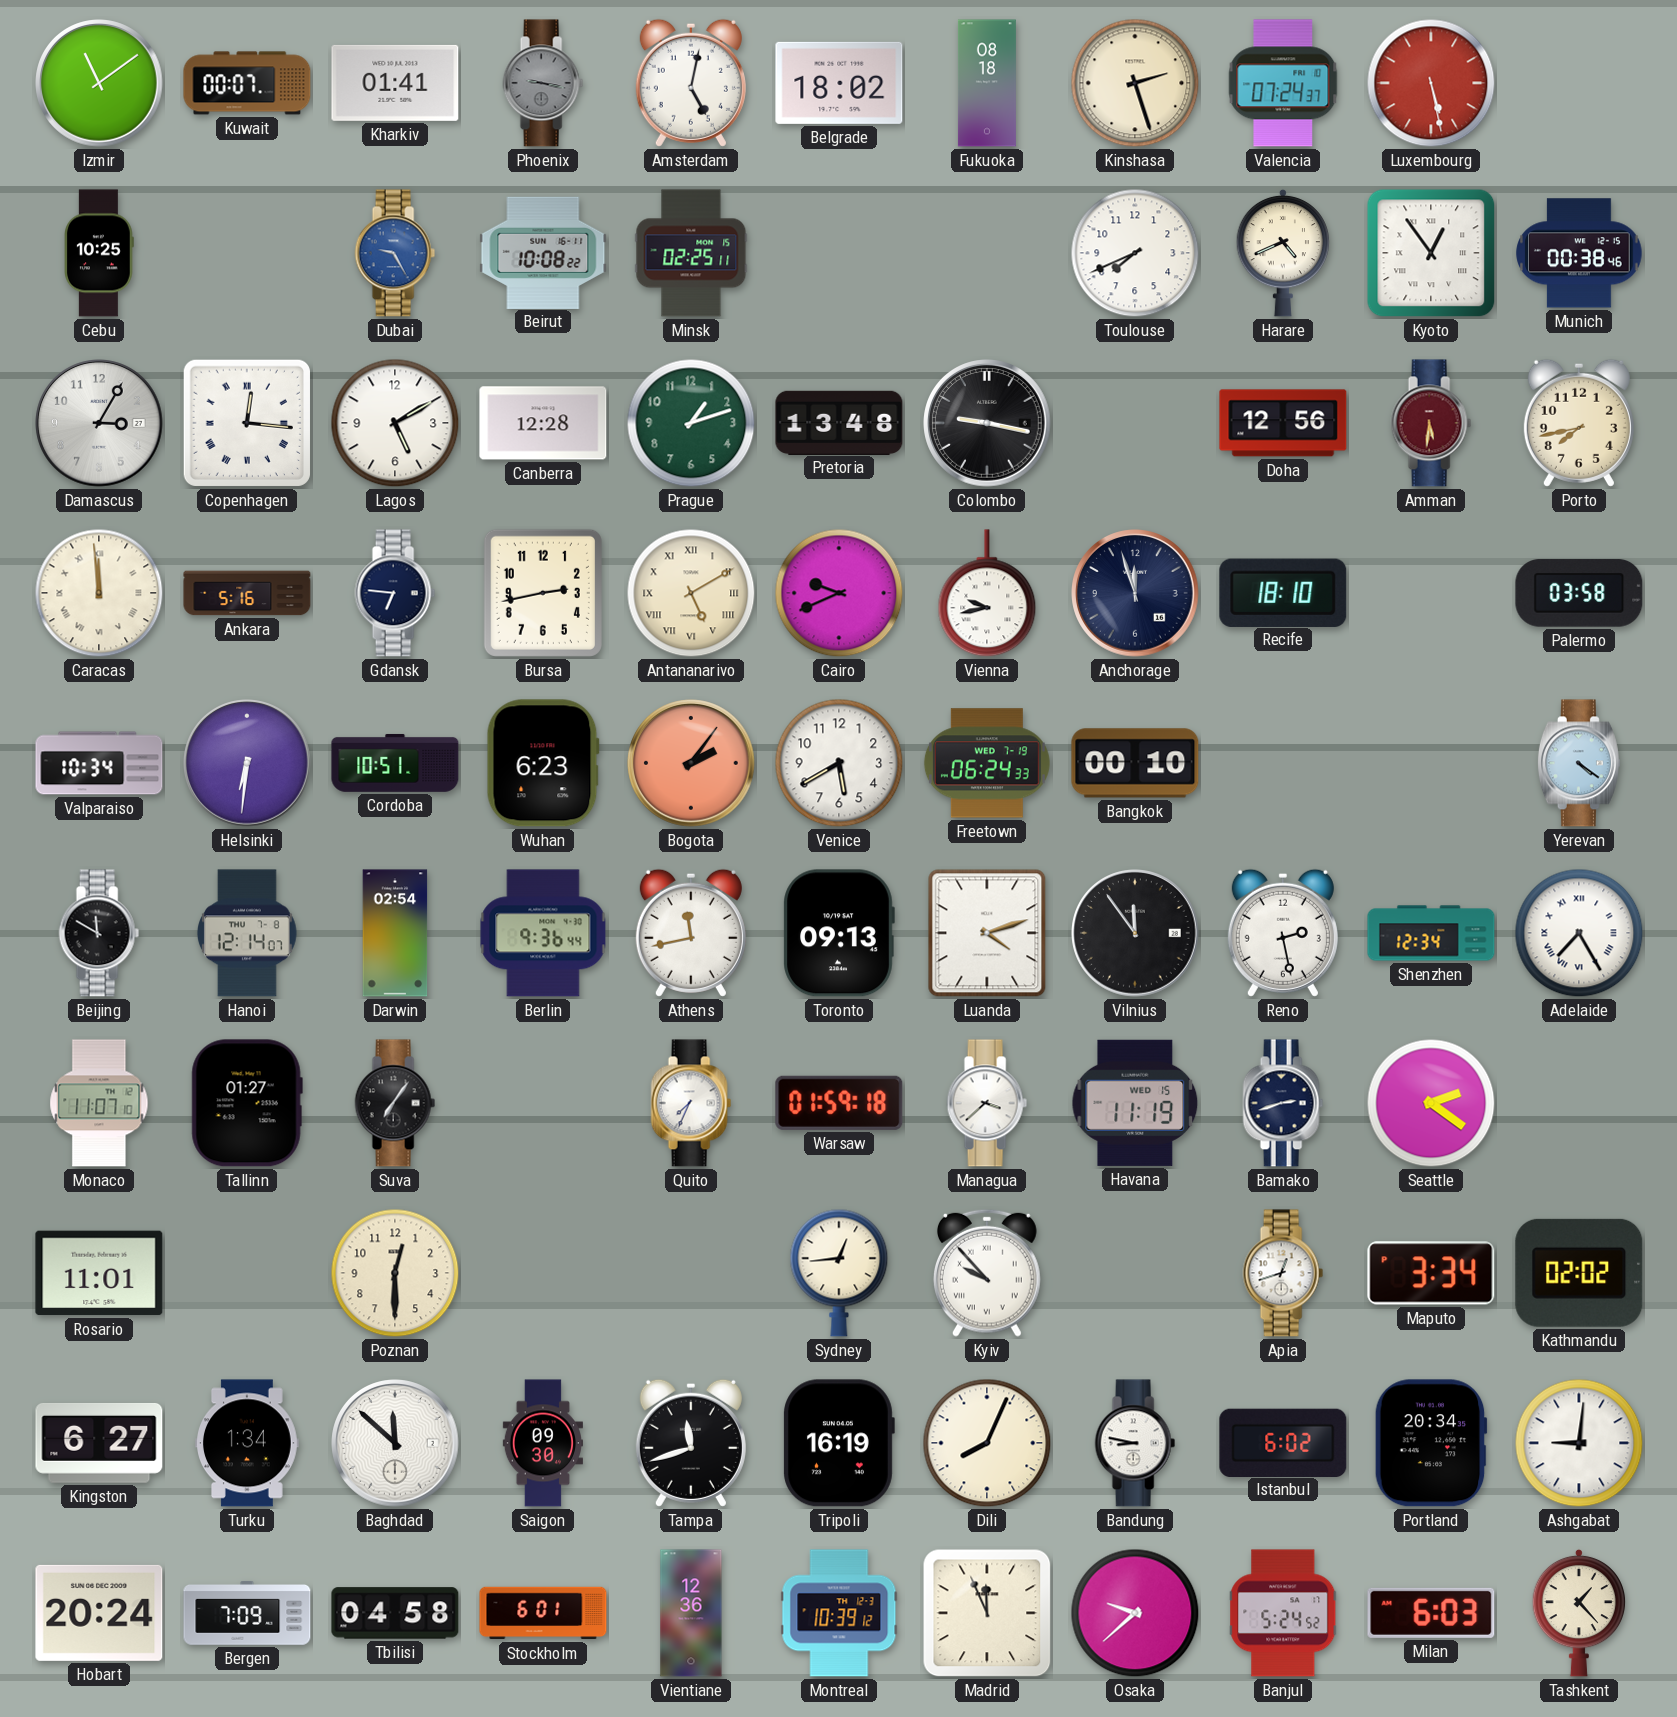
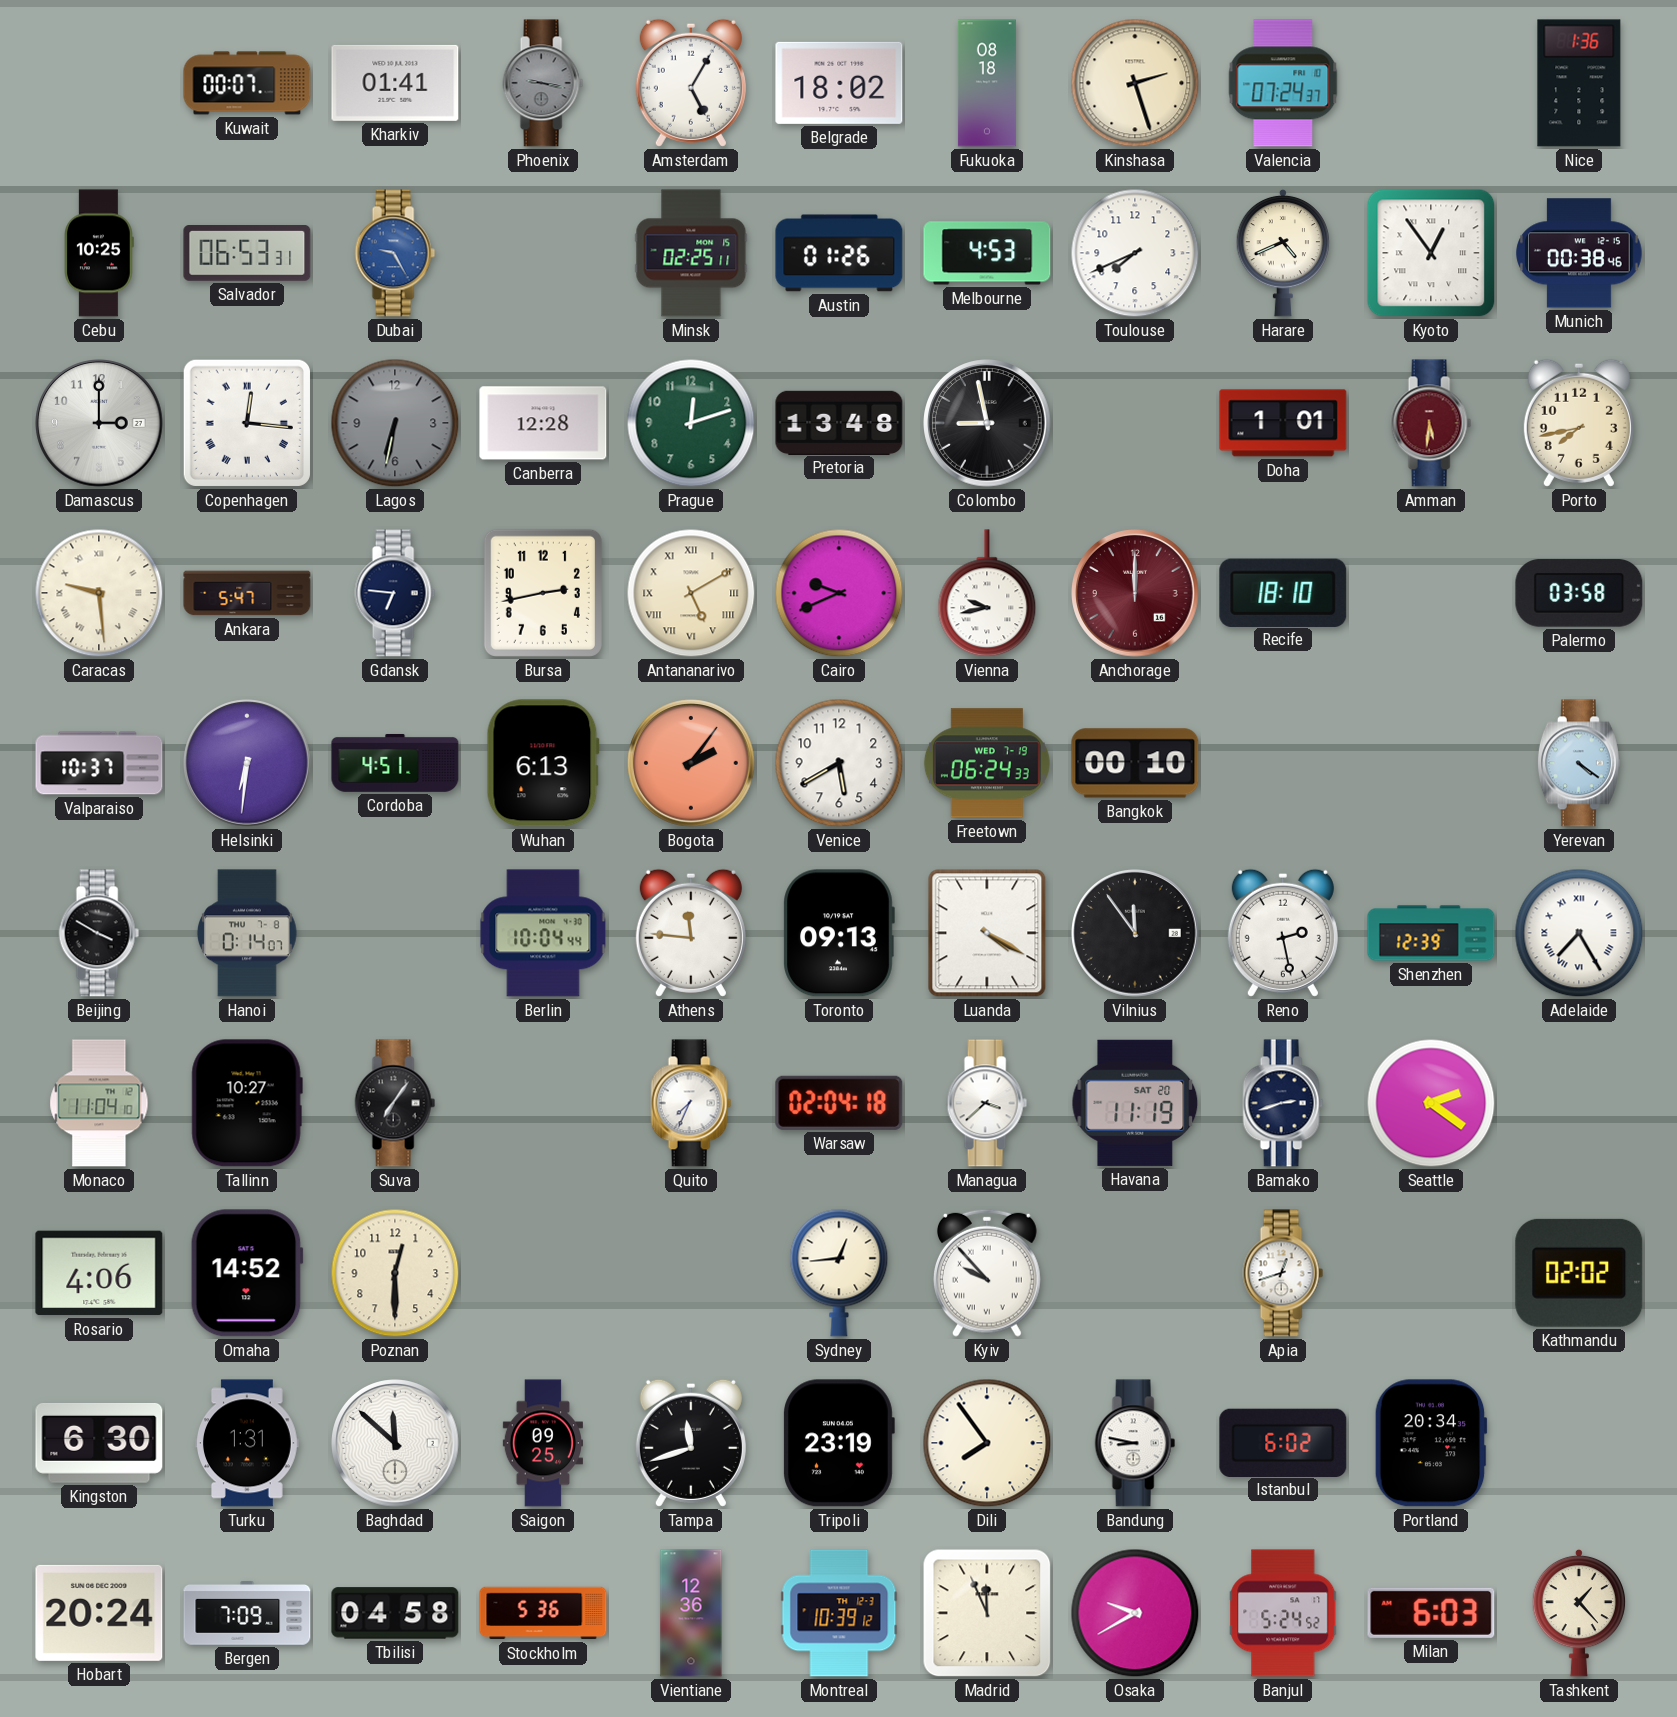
Izmir: 11:09 -> none
Amsterdam: 5:02 -> 5:05
Luxembourg: 5:28 -> none
Nice: none -> 1:36
Salvador: none -> 06:53
Beirut: 10:08 -> none
Austin: none -> 01:26
Melbourne: none -> 4:53
Damascus: 3:05 -> 3:00
Lagos: 5:10 -> 6:32
Lagos dial: white -> grey
Prague: 1:12 -> 12:12
Colombo: 9:17 -> 8:58
Doha: 12:56 -> 1:01
Caracas: 11:59 -> 9:29
Ankara: 5:16 -> 5:47
Anchorage: 11:57 -> 12:00
Anchorage dial: navy -> burgundy
Valparaiso: 10:34 -> 10:37
Cordoba: 10:51 -> 4:51
Wuhan: 6:23 -> 6:13
Beijing: 11:50 -> 3:50
Hanoi: 12:14 -> 0:14
Darwin: 02:54 -> none
Berlin: 9:36 -> 10:04
Athens: 11:43 -> 11:46
Luanda: 4:12 -> 4:20
Shenzhen: 12:34 -> 12:39
Monaco: 11:07 -> 11:04
Tallinn: 01:27 -> 10:27
Warsaw: 01:59 -> 02:04
Havana date: WED 15 -> SAT 20
Rosario: 11:01 -> 4:06
Omaha: none -> 14:52
Maputo: 3:34 -> none
Kingston: 6:27 -> 6:30
Turku: 1:34 -> 1:31
Saigon: 09:30 -> 09:25
Tripoli: 16:19 -> 23:19
Dili: 8:04 -> 7:54
Ashgabat: 9:01 -> none
Stockholm: 6:01 -> 5:36
Osaka: 9:38 -> 9:40
